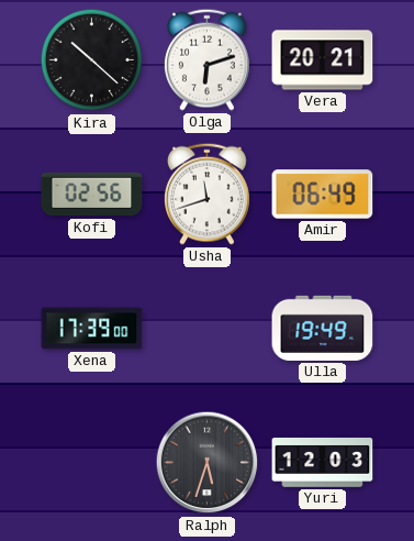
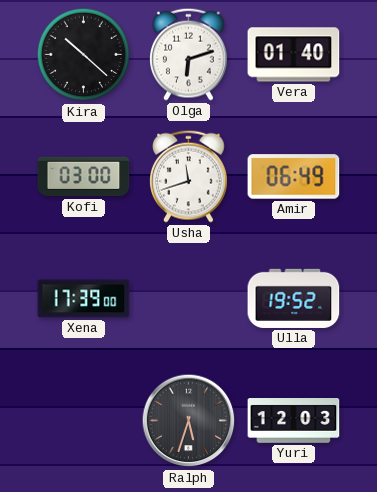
Vera: 20:21 -> 01:40
Kofi: 02:56 -> 03:00
Ulla: 19:49 -> 19:52
